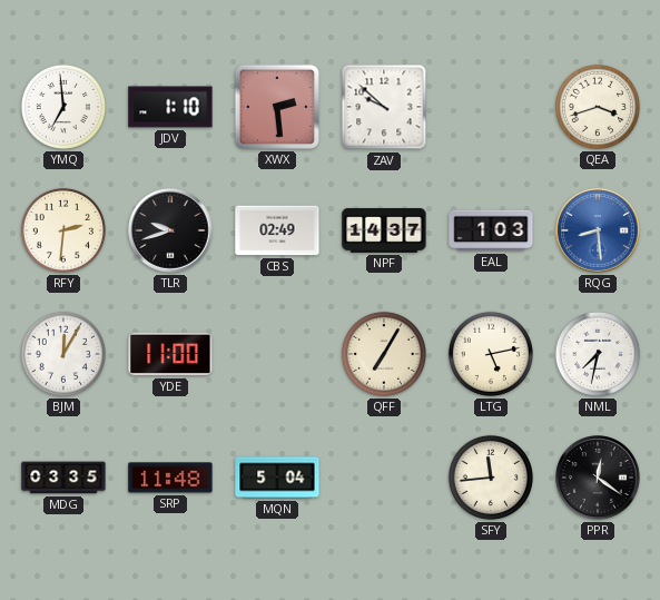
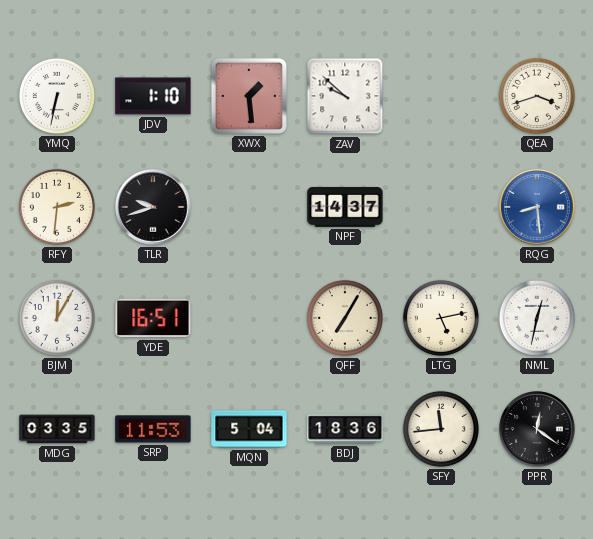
YMQ: 6:59 -> 6:32
XWX: 2:29 -> 1:29
CBS: 02:49 -> none
EAL: 1:03 -> none
YDE: 11:00 -> 16:51
NML: 7:32 -> 12:32
SRP: 11:48 -> 11:53
BDJ: none -> 18:36
